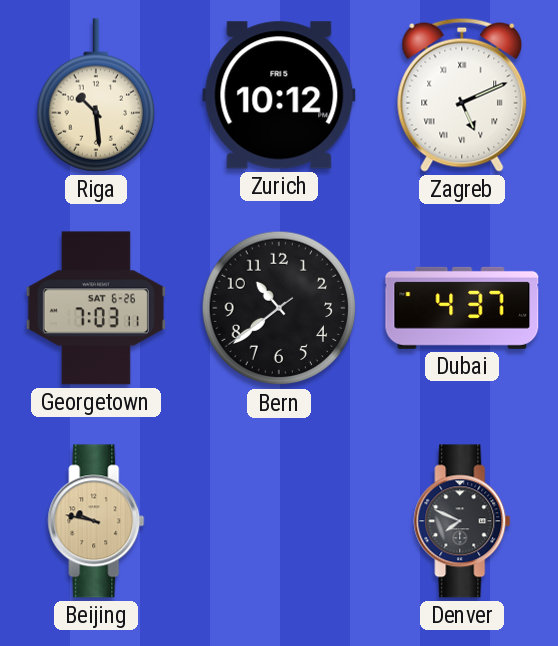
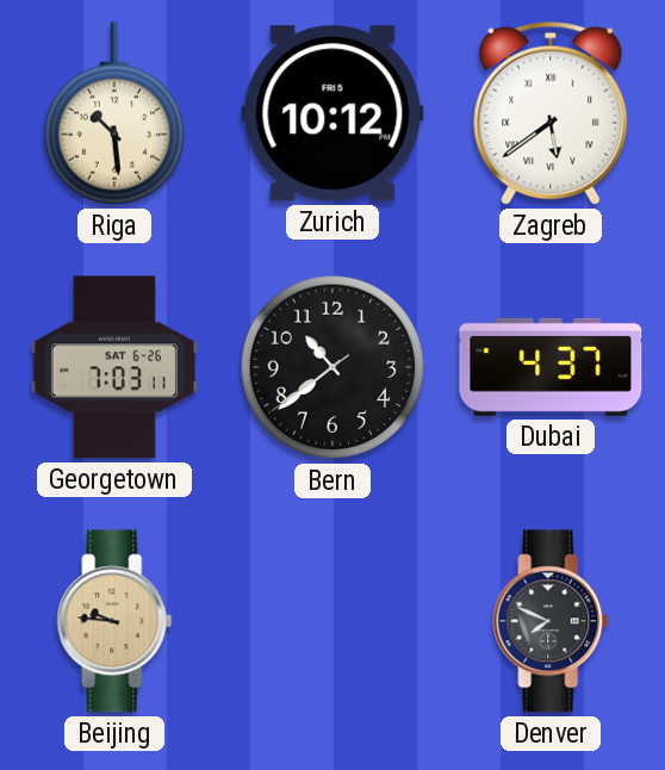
Zagreb: 5:11 -> 5:39
Beijing: 9:47 -> 9:46
